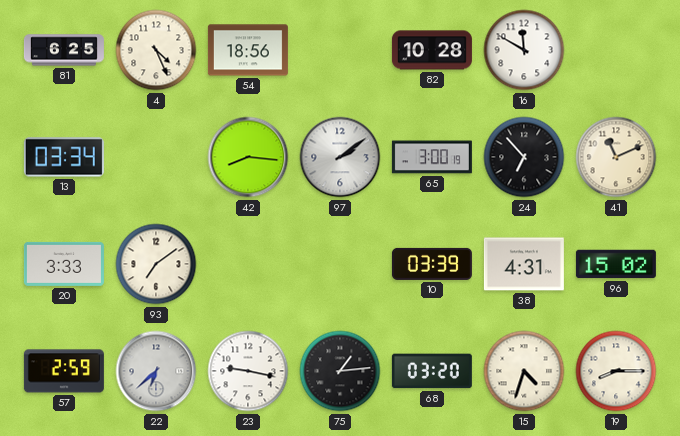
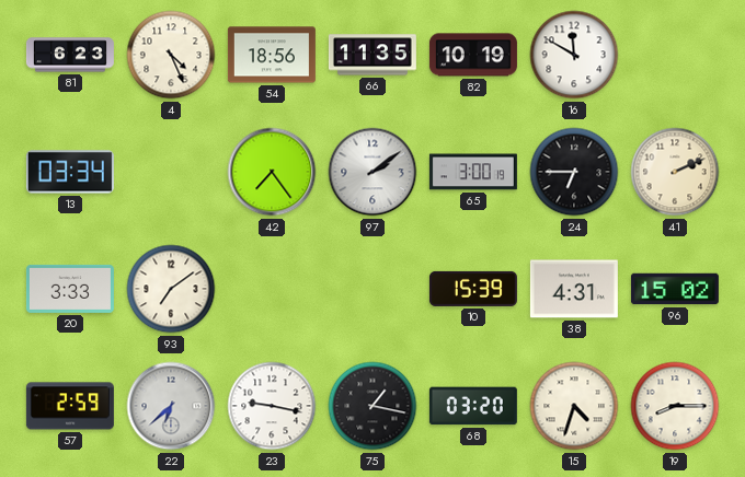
81: 6:25 -> 6:23
66: none -> 11:35
82: 10:28 -> 10:19
42: 8:16 -> 7:24
24: 6:53 -> 6:45
41: 11:11 -> 2:11
10: 03:39 -> 15:39
75: 1:14 -> 1:17
